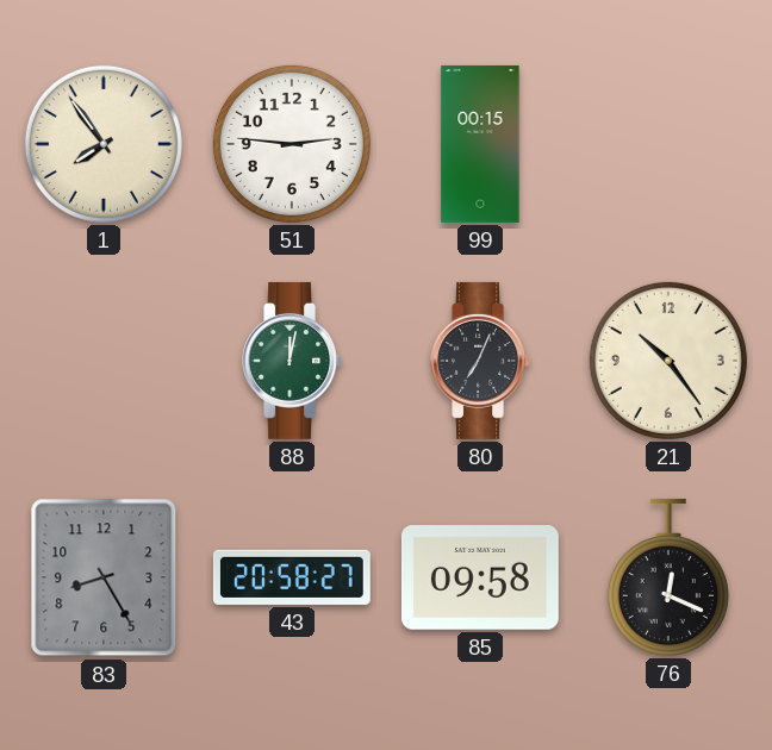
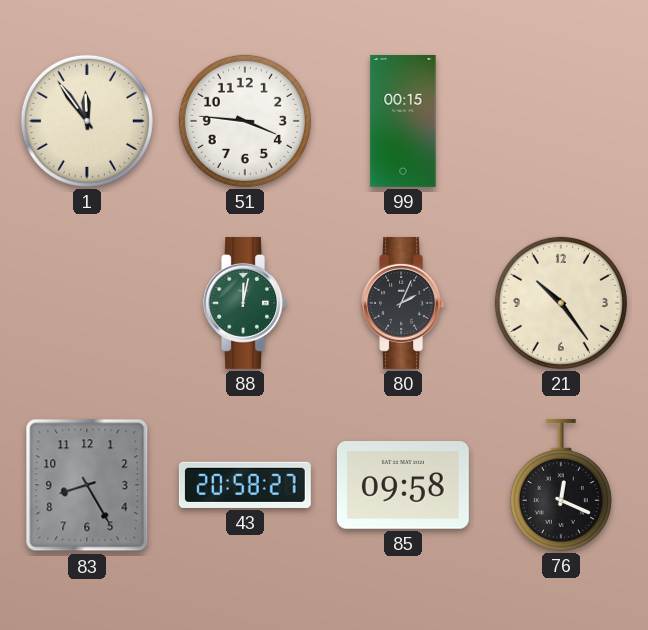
1: 7:54 -> 11:54
51: 2:46 -> 3:46
80: 7:04 -> 2:04
